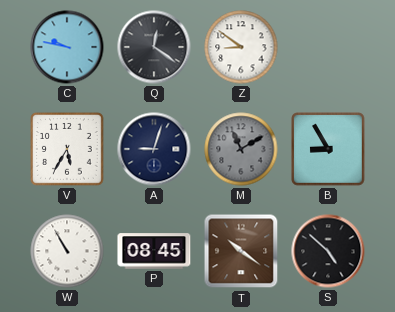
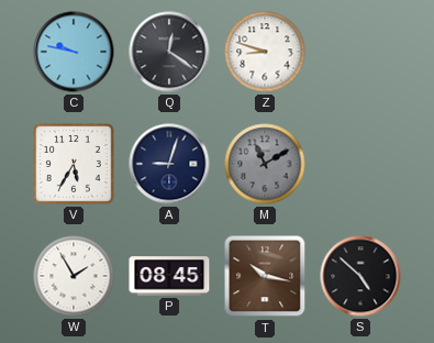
Z: 8:51 -> 8:48
B: 8:55 -> none
W: 10:55 -> 1:55
T: 10:21 -> 10:17
